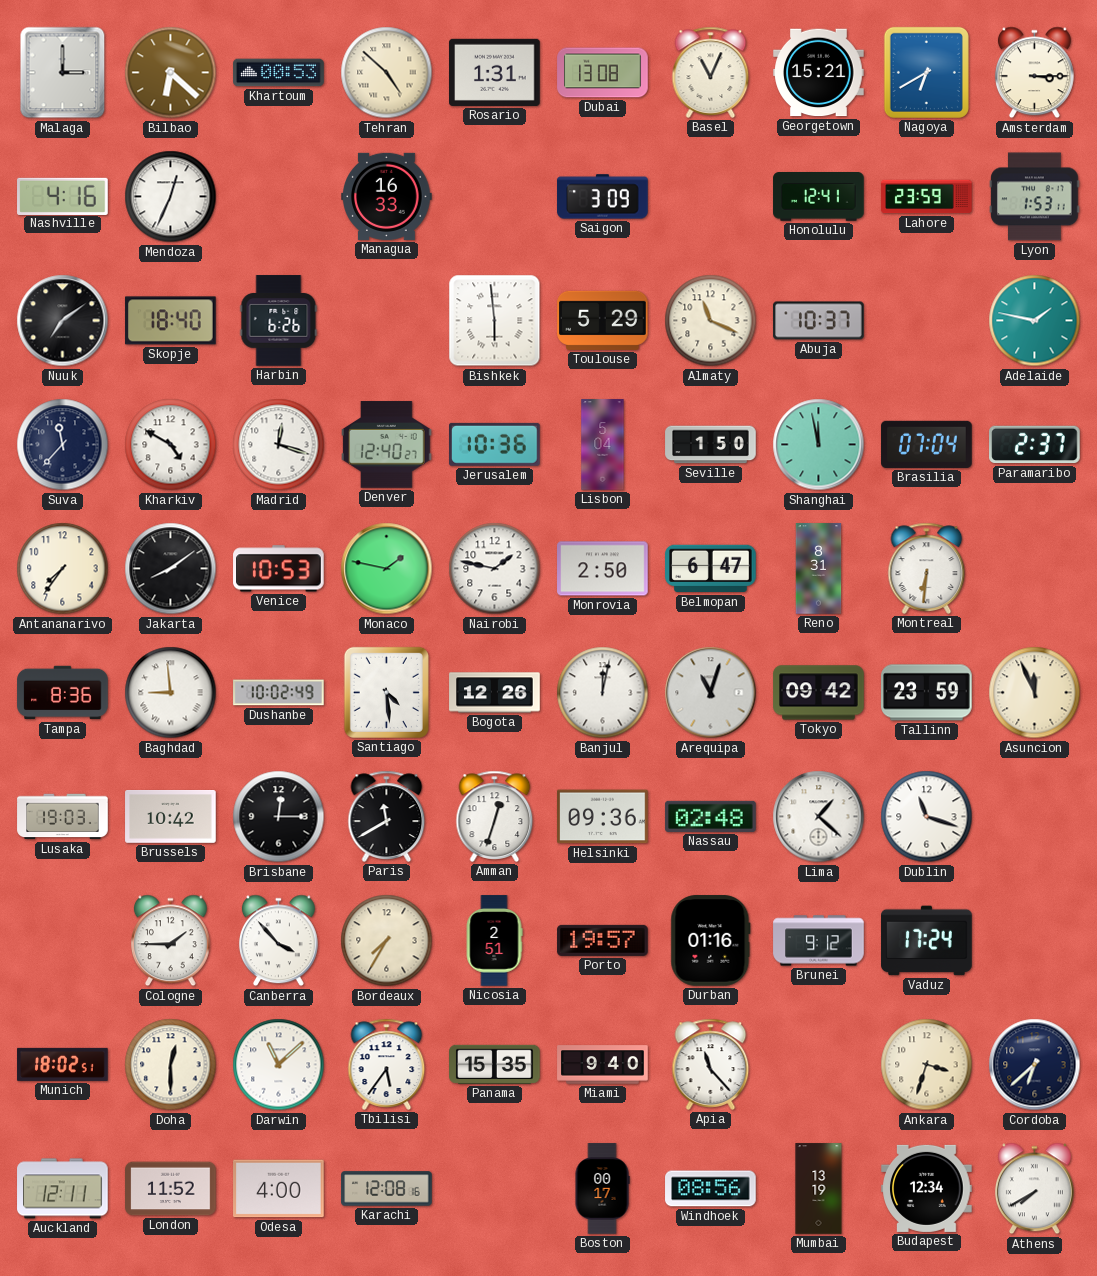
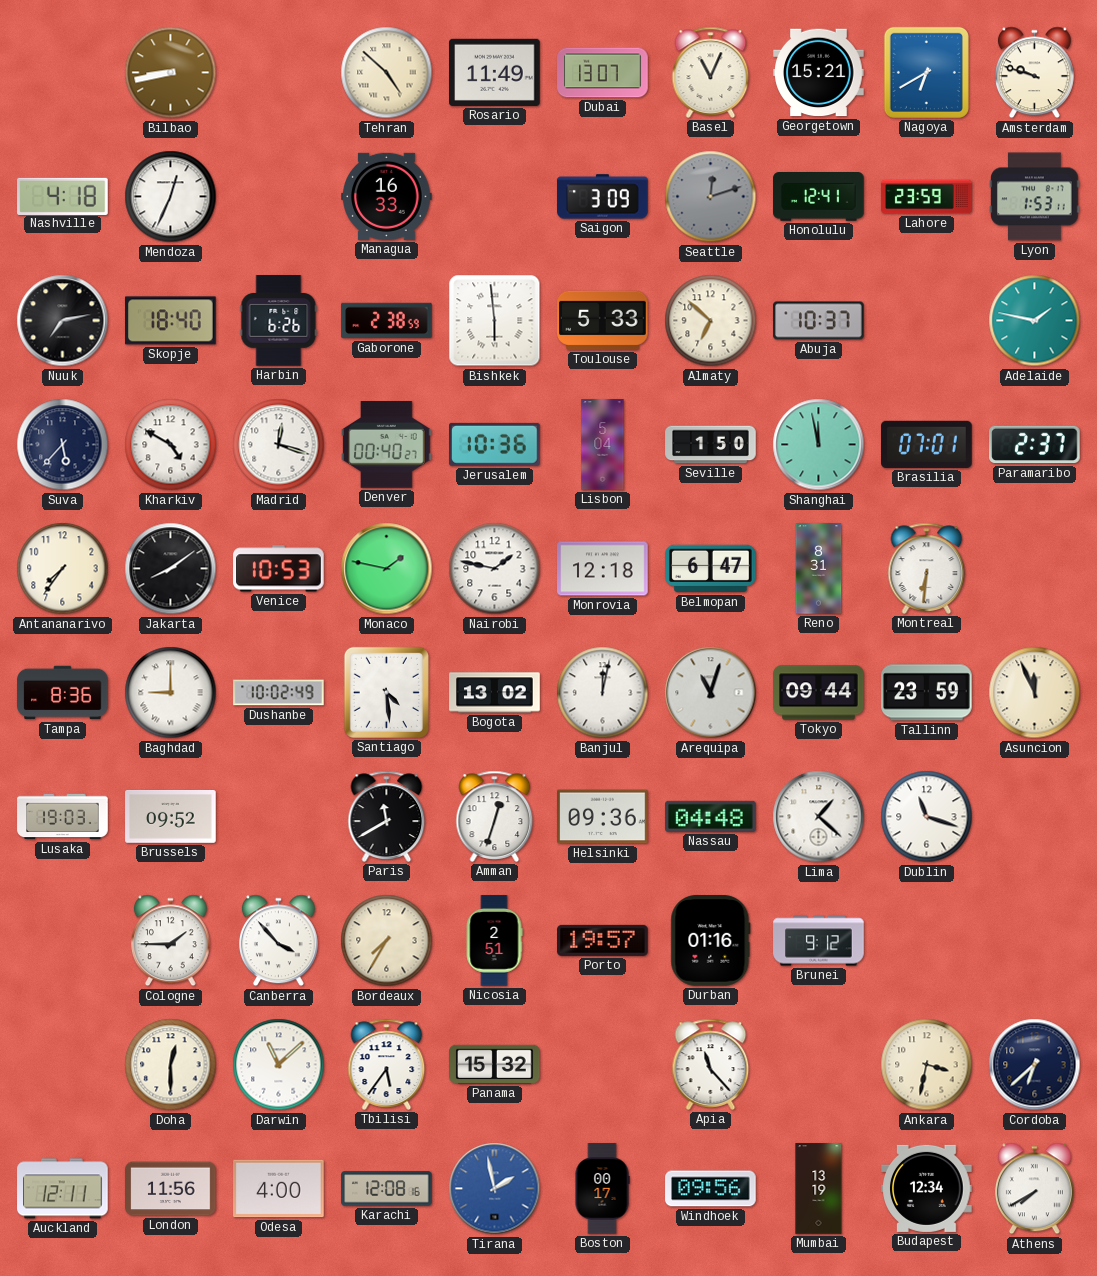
Malaga: 3:00 -> none
Bilbao: 6:22 -> 8:43
Khartoum: 00:53 -> none
Rosario: 1:31 -> 11:49
Dubai: 13:08 -> 13:07
Amsterdam: 3:15 -> 9:48
Nashville: 4:16 -> 4:18
Seattle: none -> 12:12
Nuuk: 7:09 -> 7:13
Gaborone: none -> 2:38
Toulouse: 5:29 -> 5:33
Almaty: 11:19 -> 6:52
Suva: 11:37 -> 5:37
Denver: 12:40 -> 00:40
Brasilia: 07:04 -> 07:01
Monrovia: 2:50 -> 12:18
Baghdad: 8:59 -> 9:00
Bogota: 12:26 -> 13:02
Tokyo: 09:42 -> 09:44
Brussels: 10:42 -> 09:52
Brisbane: 12:15 -> none
Nassau: 02:48 -> 04:48
Vaduz: 17:24 -> none
Munich: 18:02 -> none
Panama: 15:35 -> 15:32
Miami: 9:40 -> none
Ankara: 3:33 -> 3:32
London: 11:52 -> 11:56
Tirana: none -> 1:58
Windhoek: 08:56 -> 09:56
